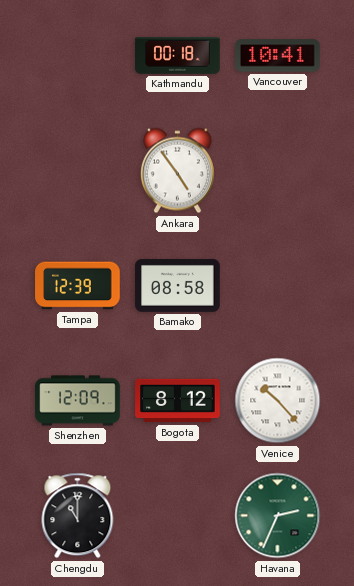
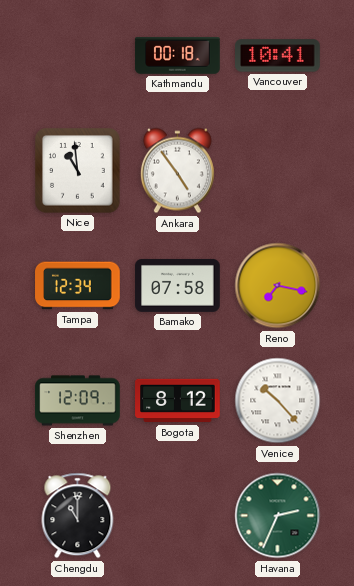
Nice: none -> 10:59
Tampa: 12:39 -> 12:34
Bamako: 08:58 -> 07:58
Reno: none -> 7:17
